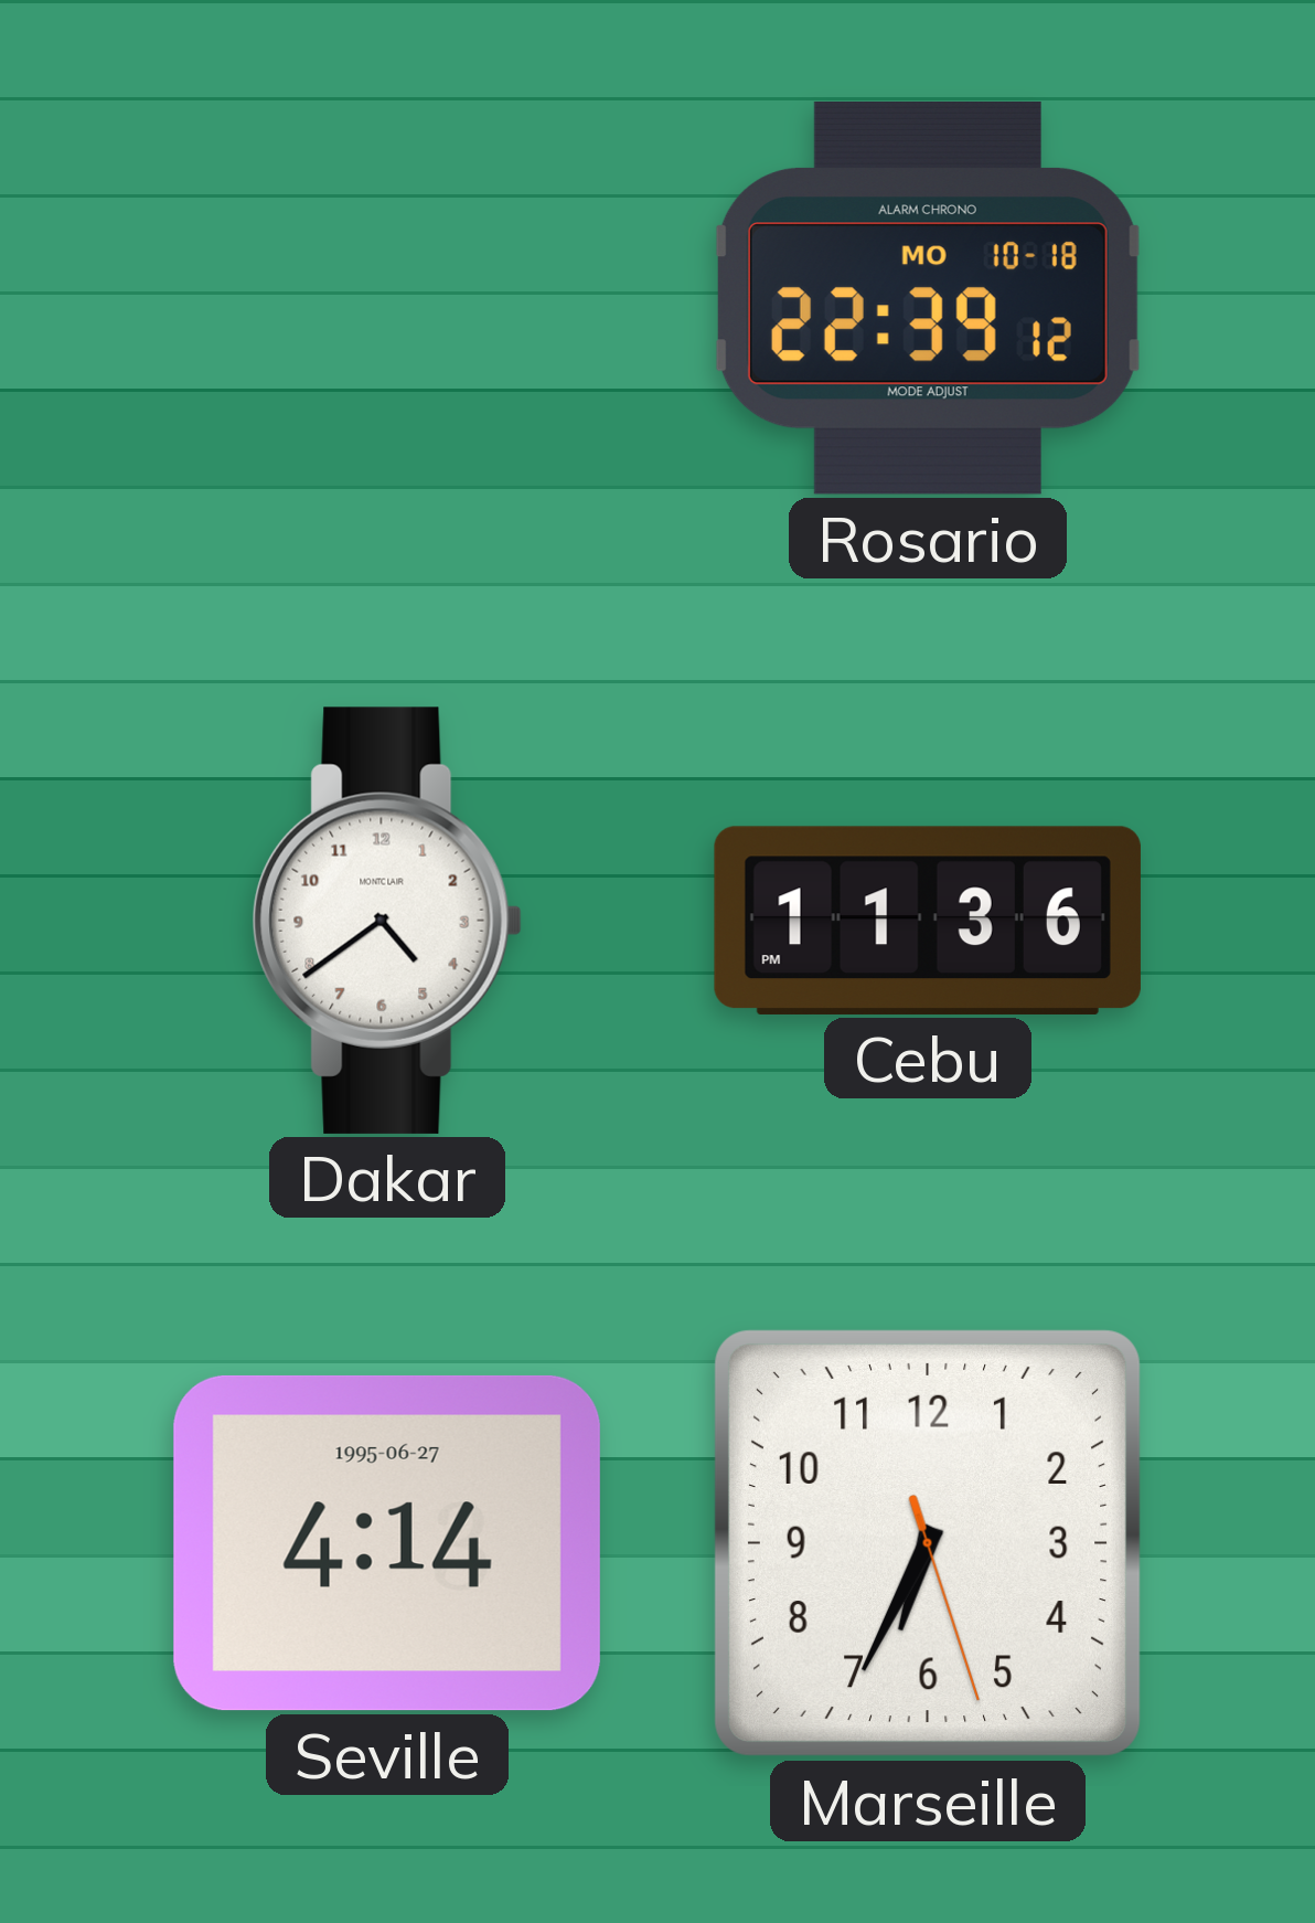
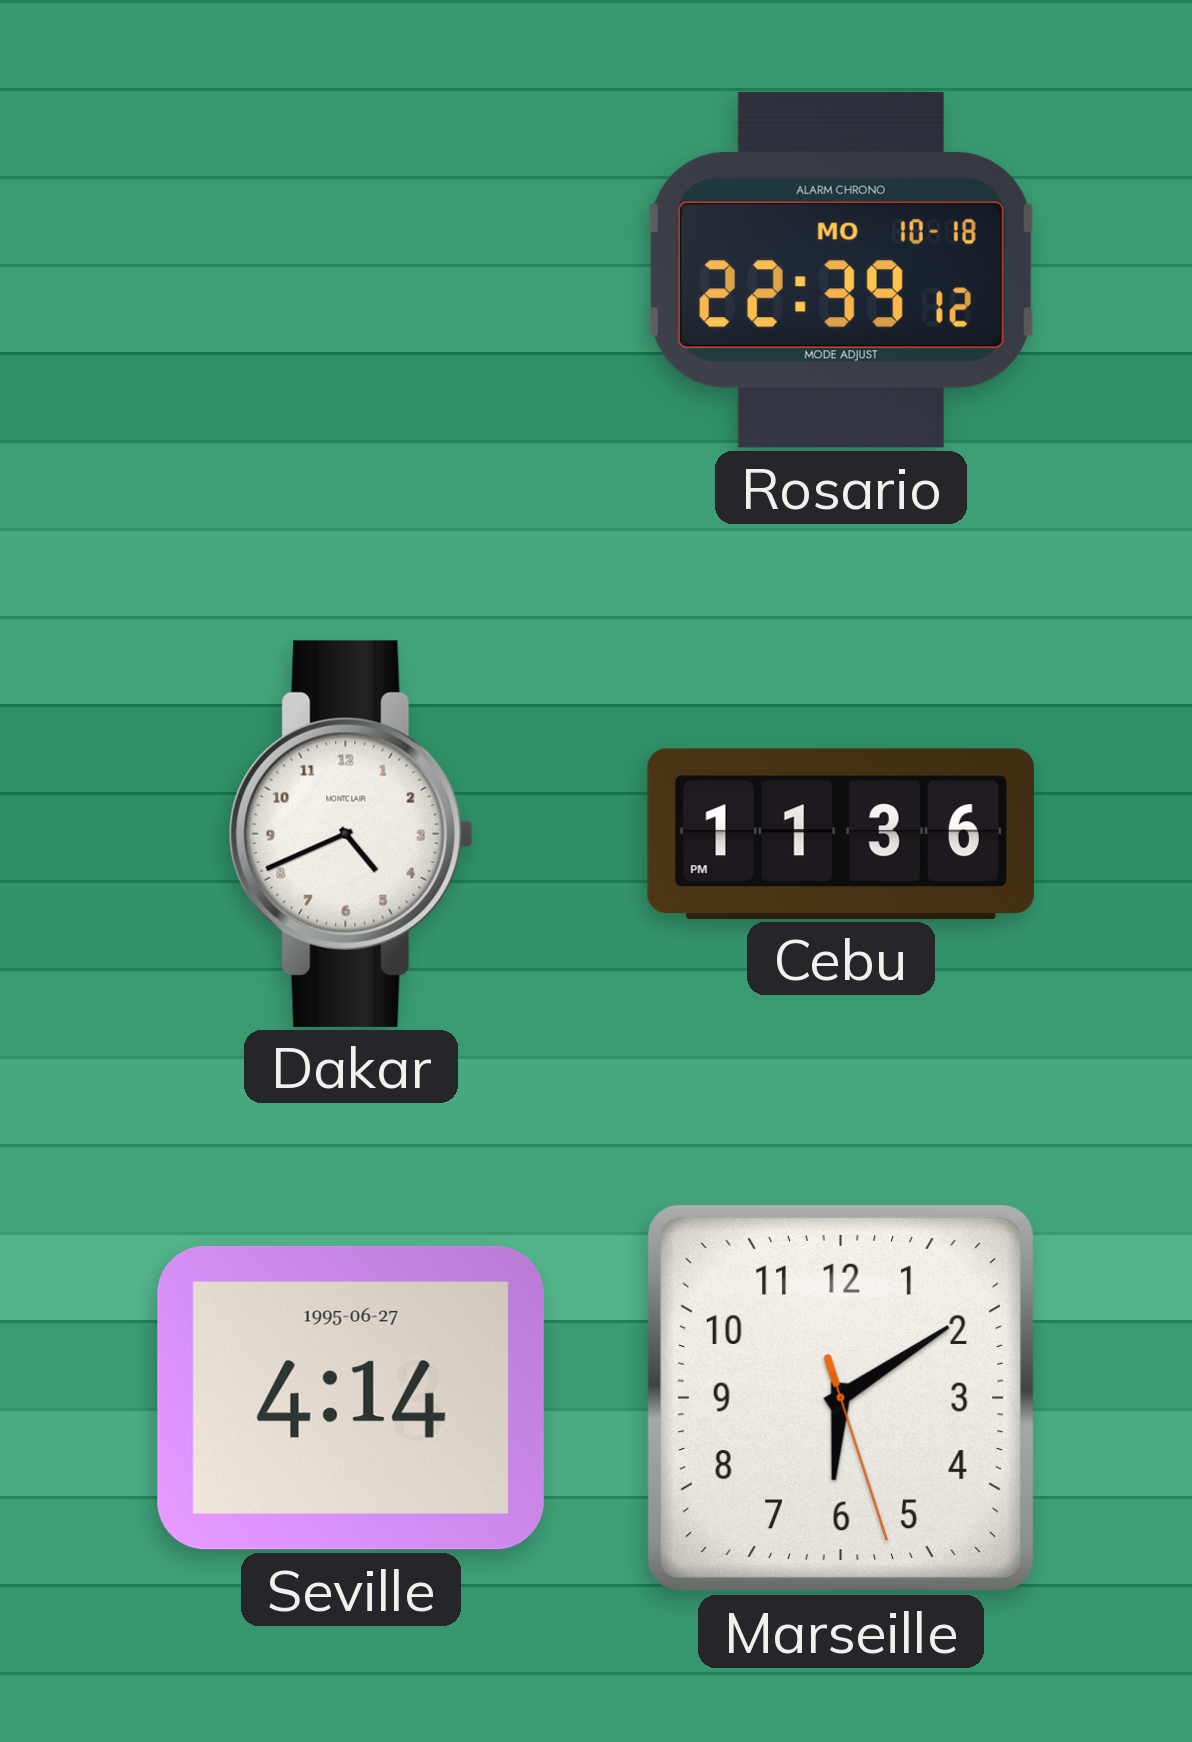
Dakar: 4:39 -> 4:41
Marseille: 6:34 -> 6:09
